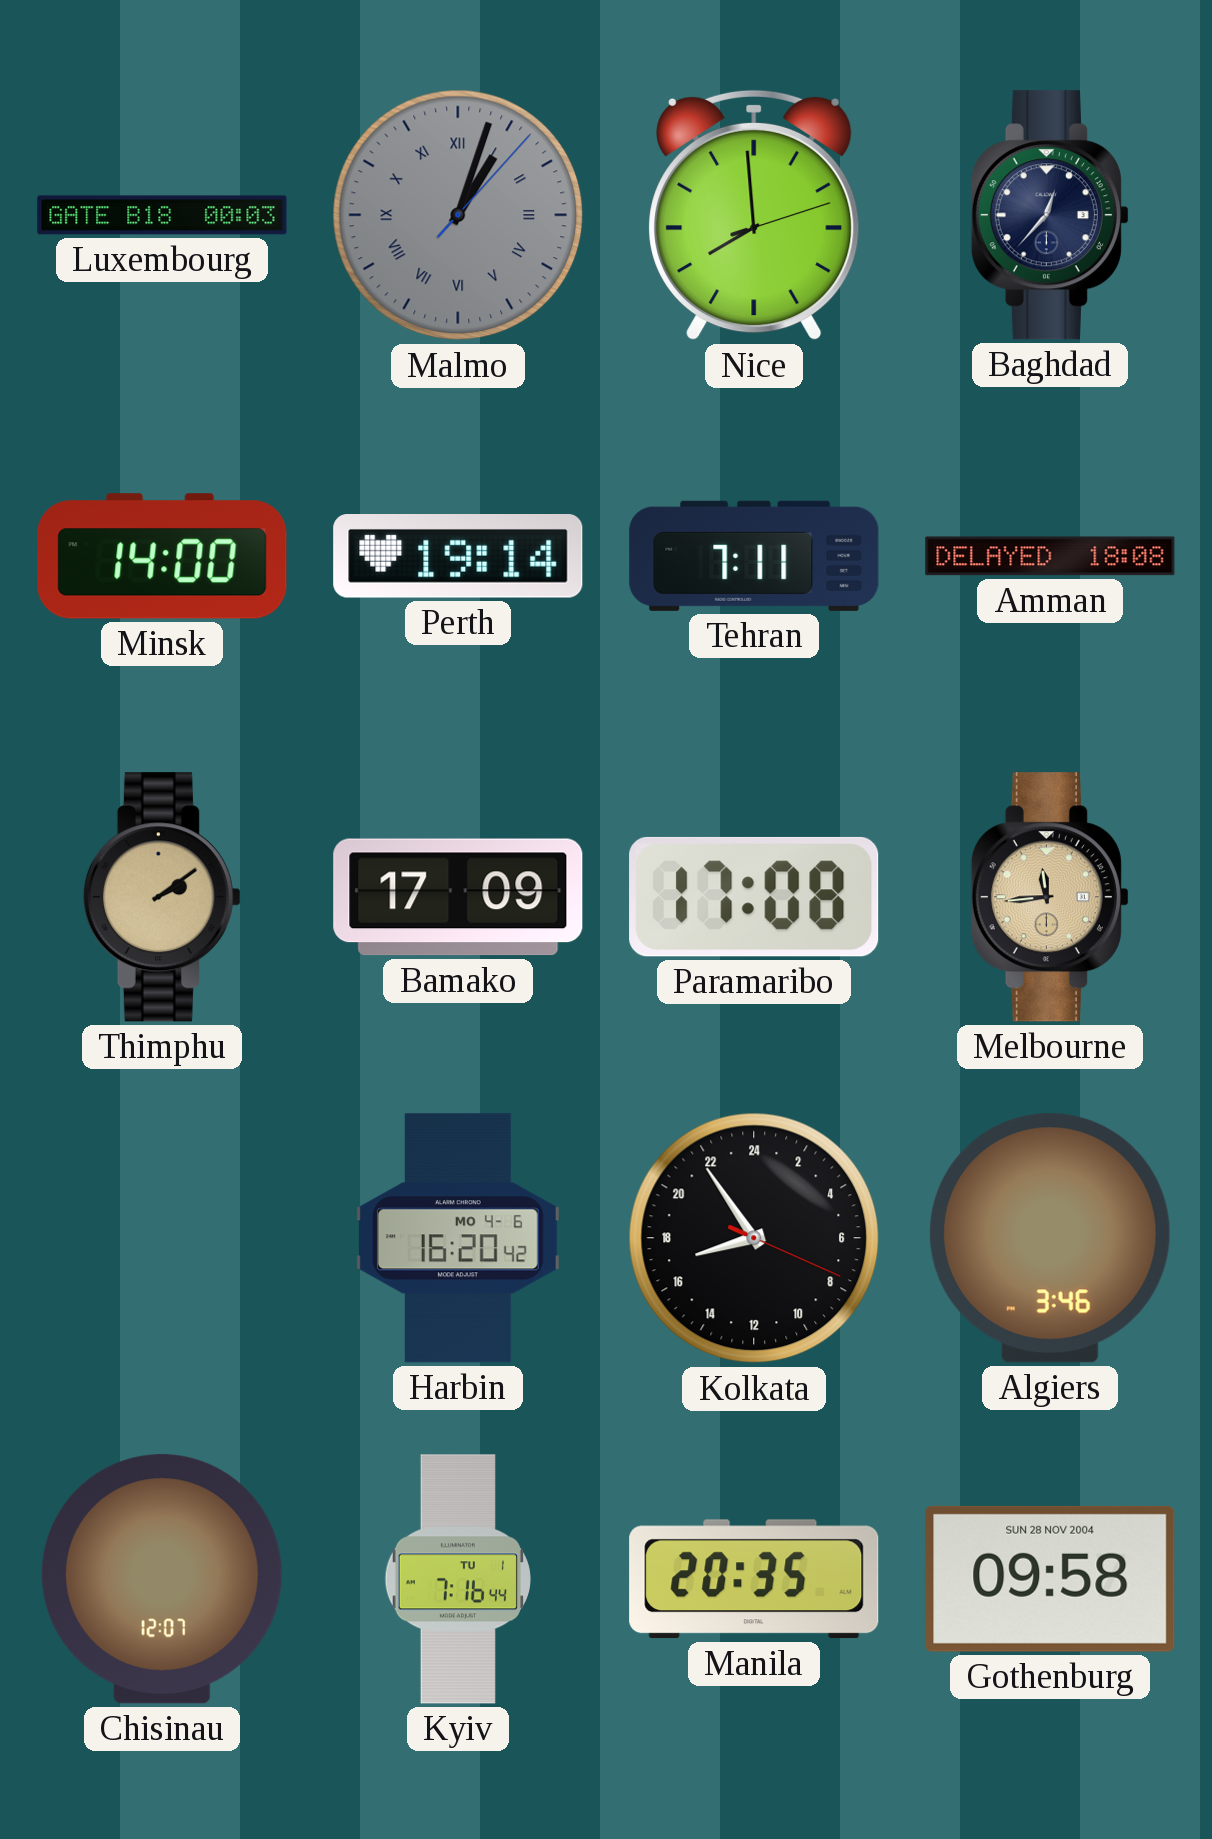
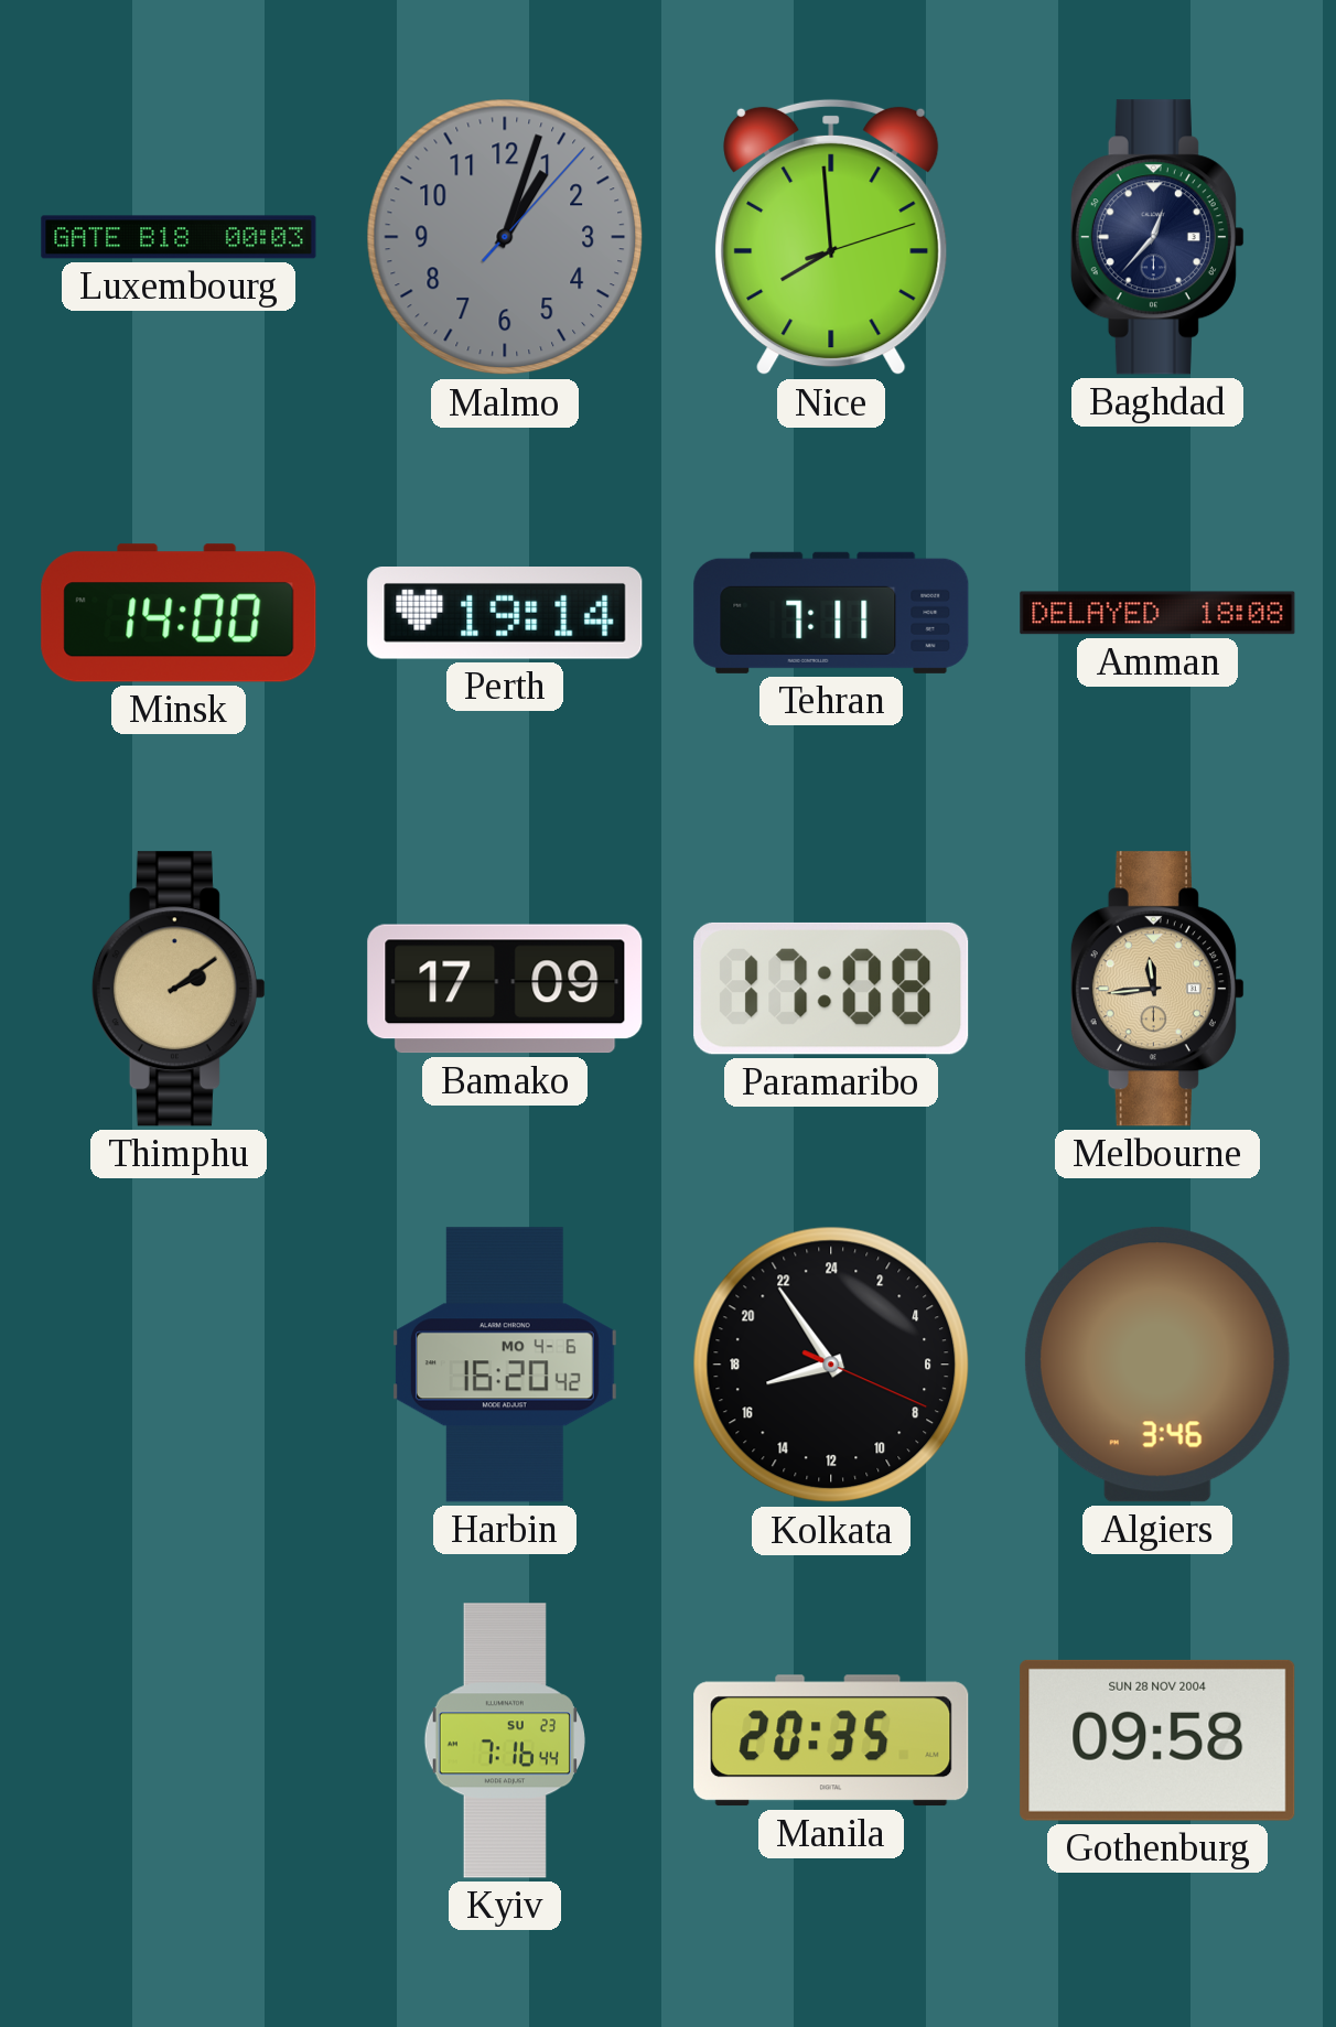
Malmo numerals: Roman -> Arabic
Chisinau: 12:07 -> none
Kyiv date: TU 1 -> SU 23
